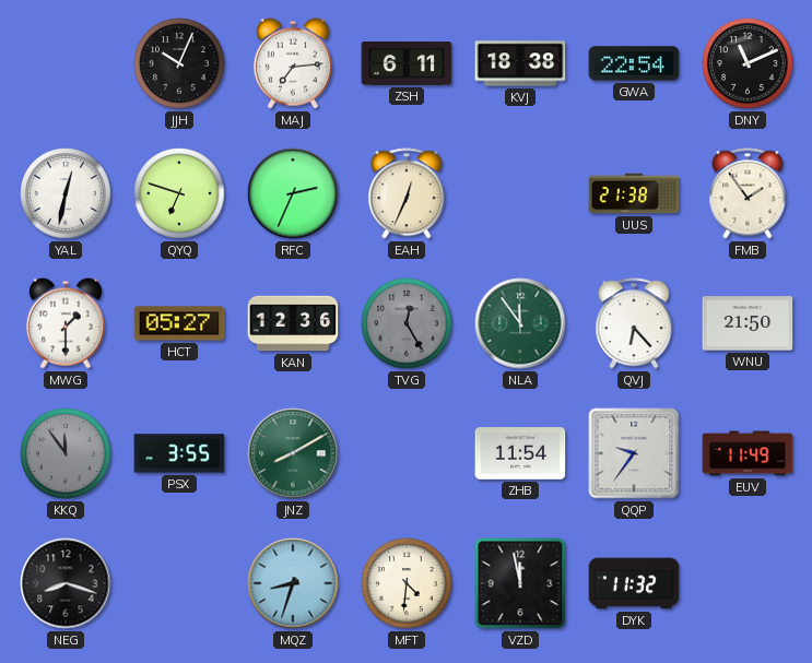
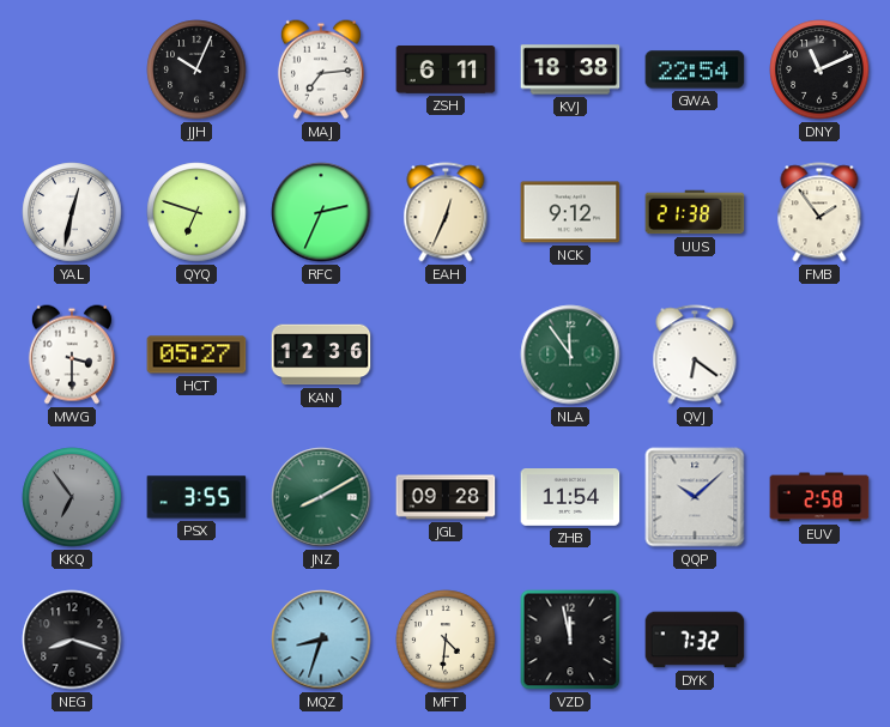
NCK: none -> 9:12
MWG: 1:30 -> 3:30
TVG: 12:25 -> none
QVJ: 6:23 -> 6:21
WNU: 21:50 -> none
KKQ: 11:54 -> 6:54
JGL: none -> 09:28
QQP: 9:36 -> 10:08
EUV: 11:49 -> 2:58
DYK: 11:32 -> 7:32
